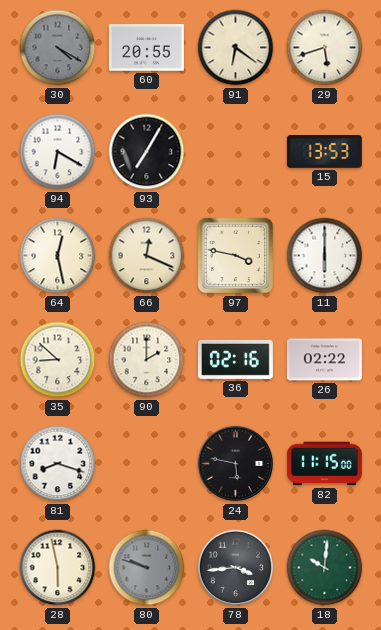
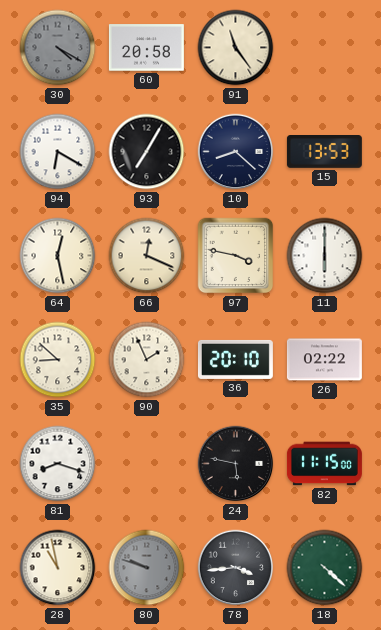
60: 20:55 -> 20:58
91: 6:21 -> 11:24
29: 5:42 -> none
10: none -> 8:22
90: 2:00 -> 1:56
36: 02:16 -> 20:10
28: 5:58 -> 10:58
18: 10:01 -> 4:22
